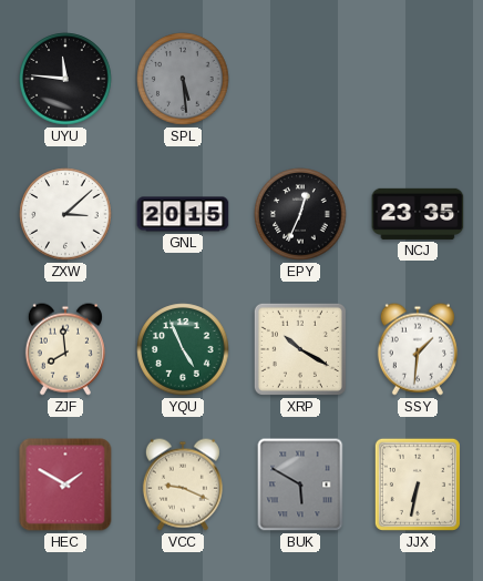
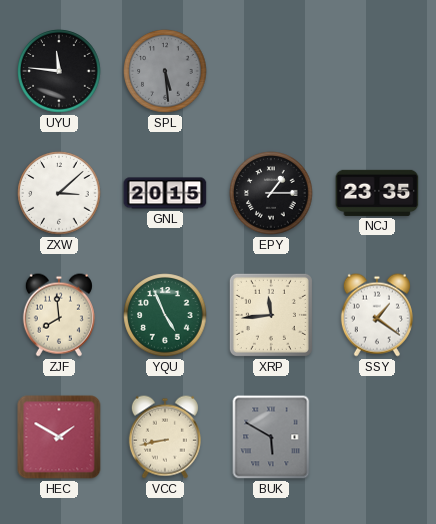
EPY: 12:34 -> 1:15
XRP: 10:20 -> 11:44
SSY: 1:31 -> 1:21
VCC: 9:19 -> 8:43
JJX: 6:32 -> none
